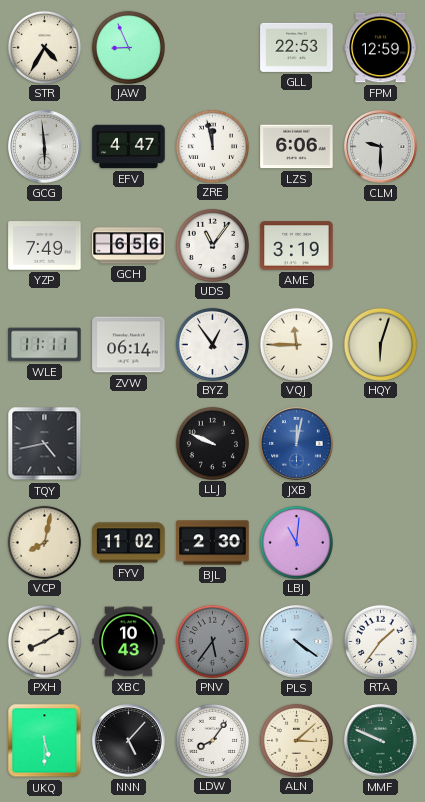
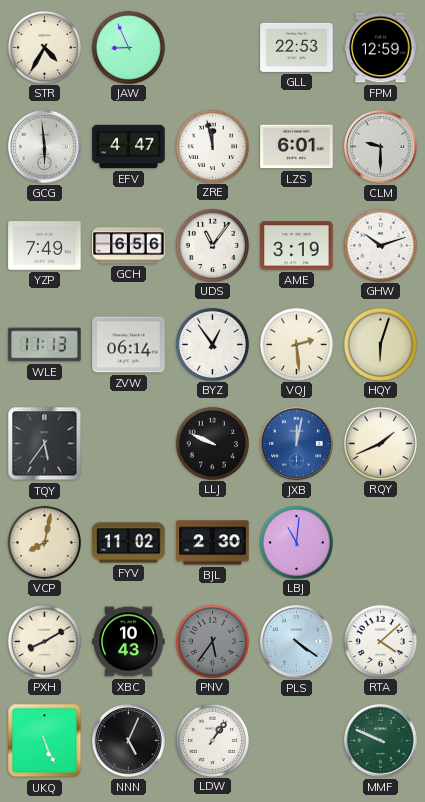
LZS: 6:06 -> 6:01
GHW: none -> 10:12
WLE: 11:11 -> 11:13
VQJ: 11:45 -> 2:29
TQY: 4:43 -> 5:36
RQY: none -> 1:41
RTA: 1:36 -> 4:08
UKQ: 5:30 -> 5:26
NNN: 5:07 -> 5:04
LDW: 8:06 -> 1:06
ALN: 3:08 -> none
